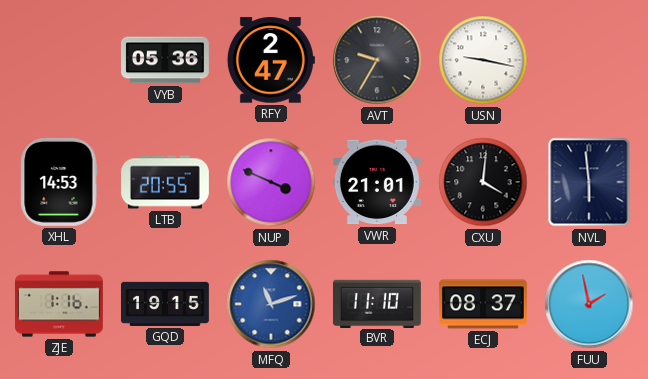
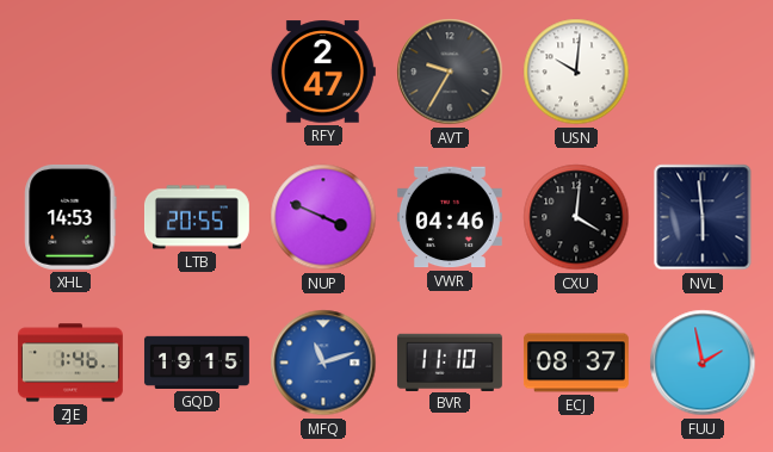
VYB: 05:36 -> none
USN: 9:17 -> 10:01
VWR: 21:01 -> 04:46
ZJE: 1:16 -> 1:46
